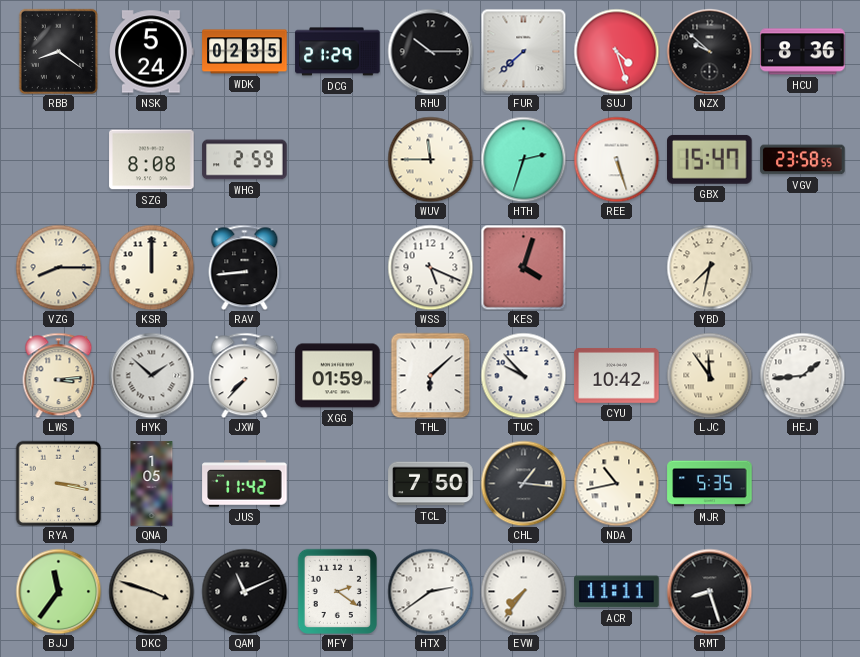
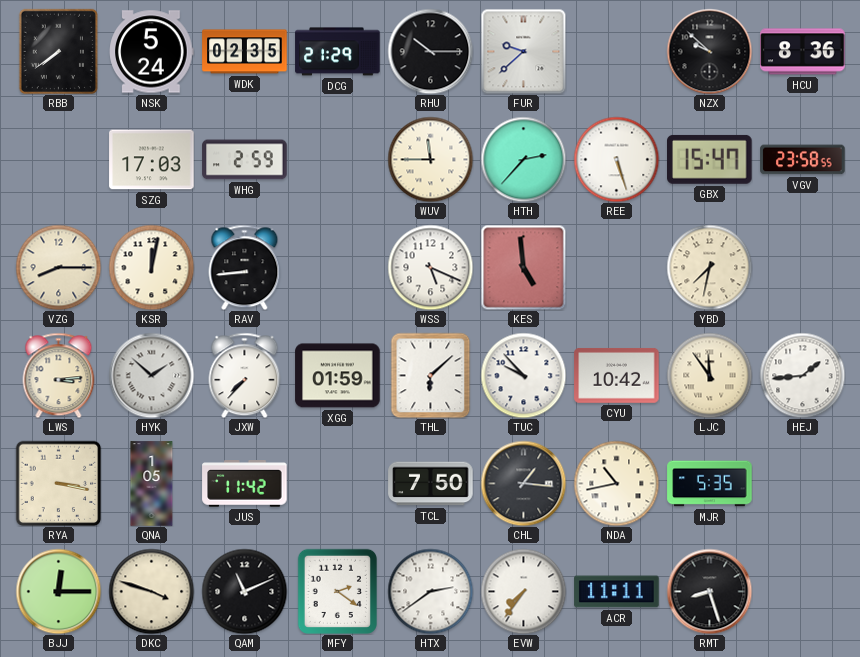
RBB: 8:21 -> 7:39
FUR: 7:38 -> 9:38
SUJ: 4:27 -> none
SZG: 8:08 -> 17:03
HTH: 2:33 -> 2:37
KSR: 12:00 -> 12:02
KES: 4:03 -> 4:59
BJJ: 11:36 -> 12:15
